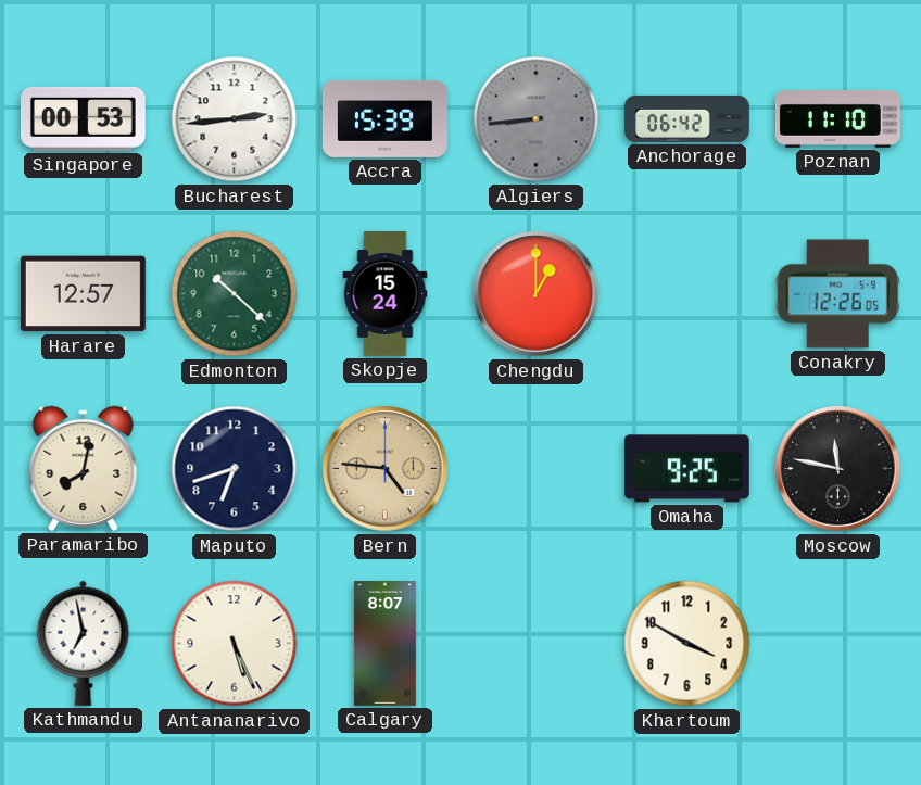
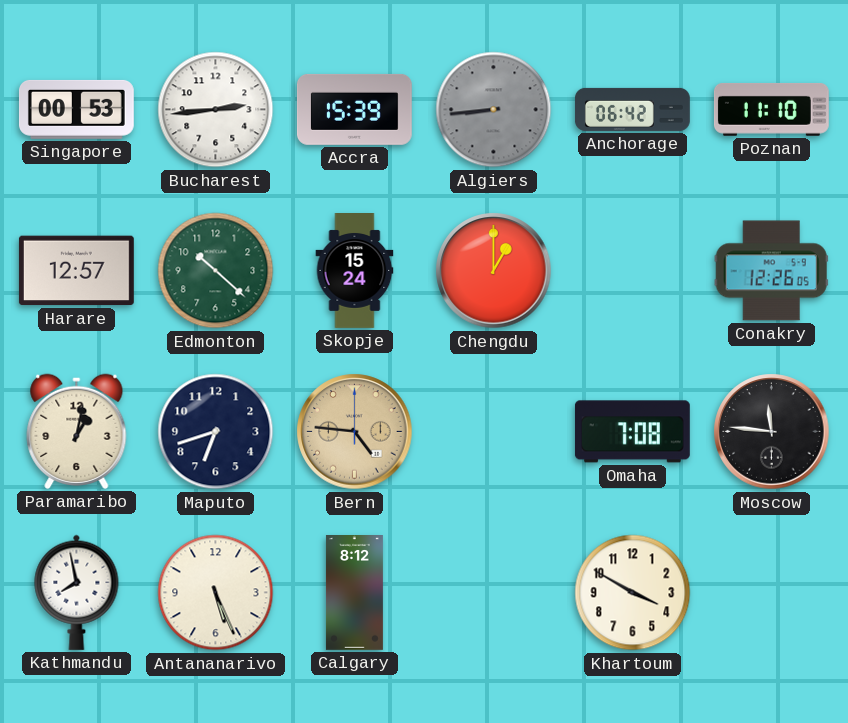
Paramaribo: 8:02 -> 1:02
Omaha: 9:25 -> 7:08
Moscow: 11:47 -> 11:46
Kathmandu: 6:58 -> 7:58
Calgary: 8:07 -> 8:12
